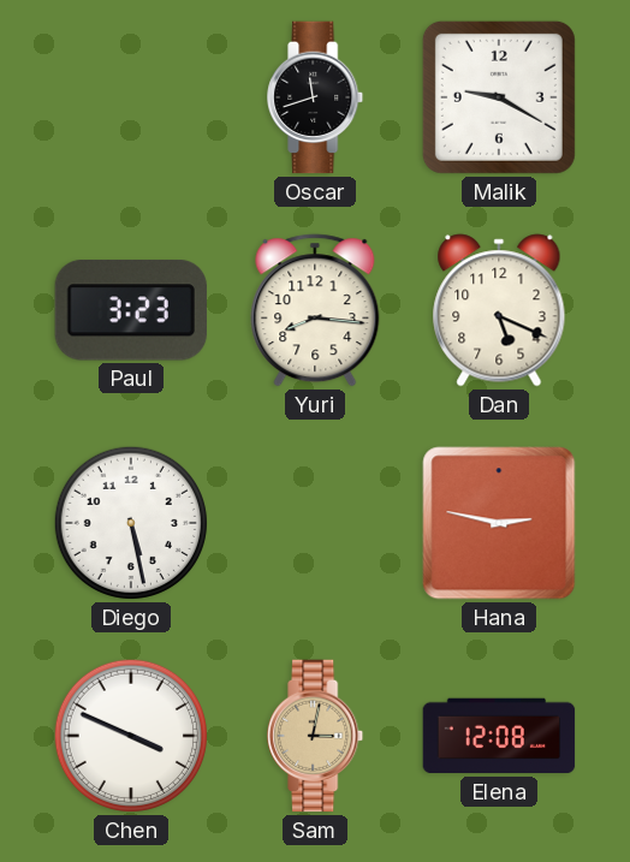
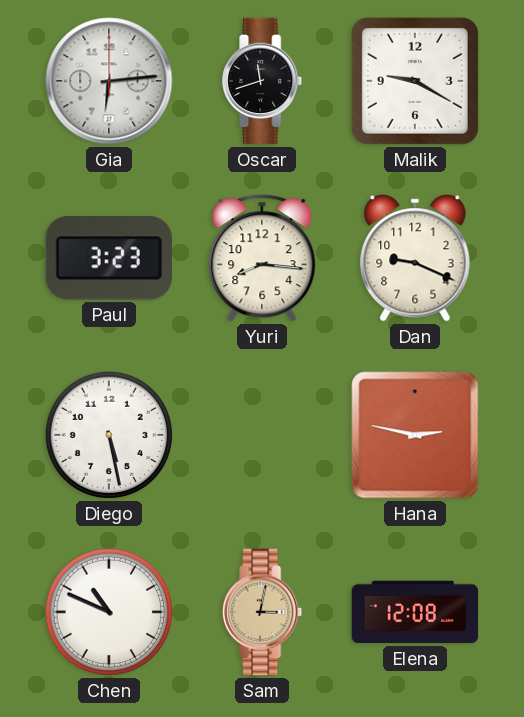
Gia: none -> 6:14
Dan: 5:19 -> 9:19
Chen: 3:49 -> 10:49
